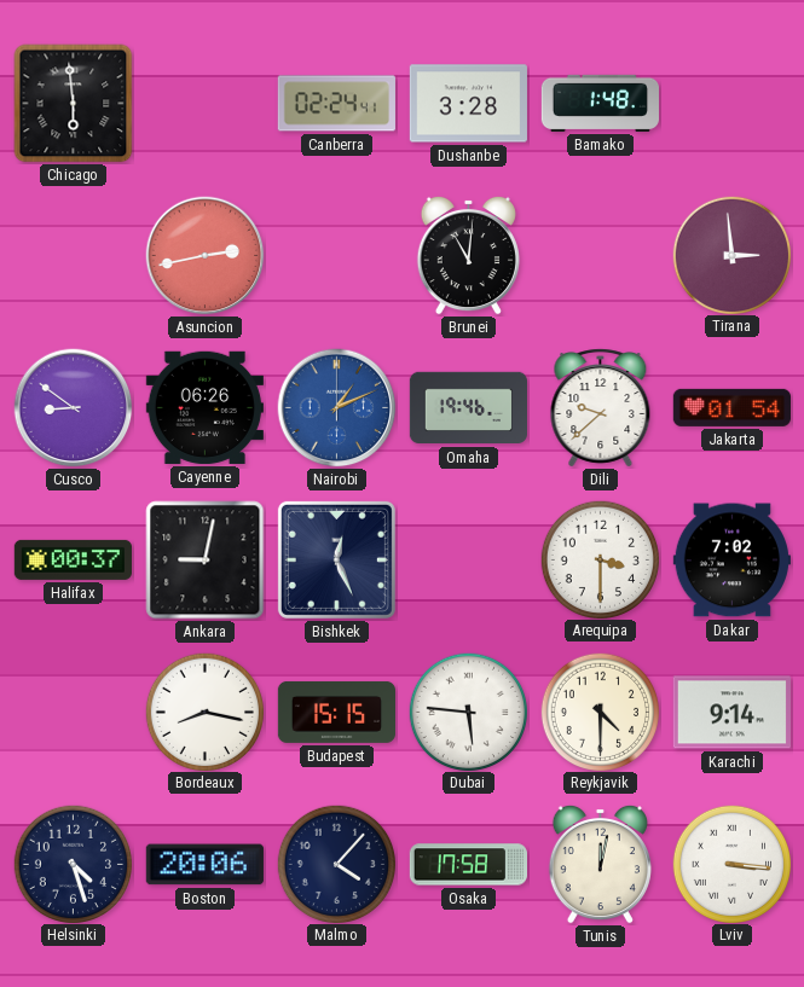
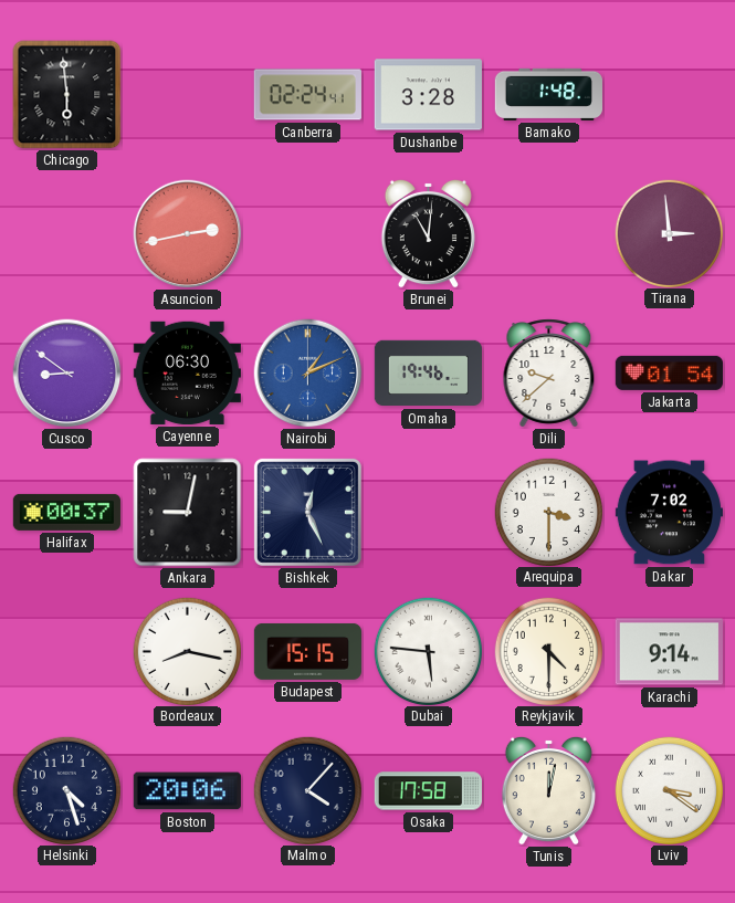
Cayenne: 06:26 -> 06:30
Lviv: 3:16 -> 3:21
